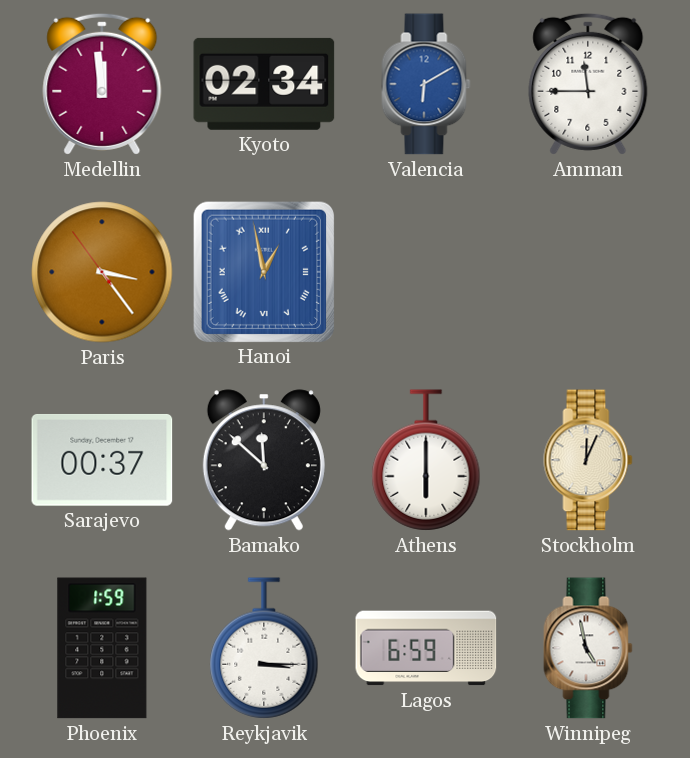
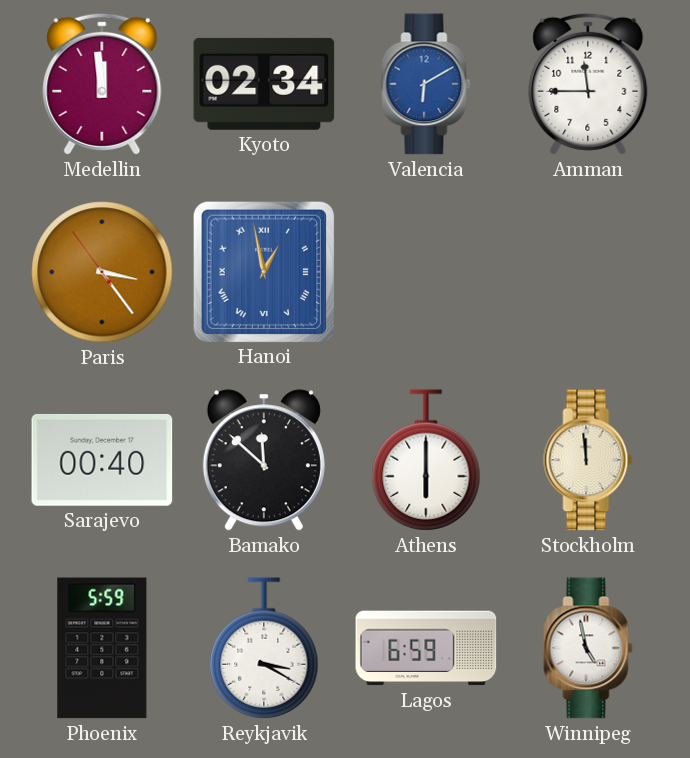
Sarajevo: 00:37 -> 00:40
Stockholm: 12:04 -> 11:59
Phoenix: 1:59 -> 5:59
Reykjavik: 3:15 -> 3:20
